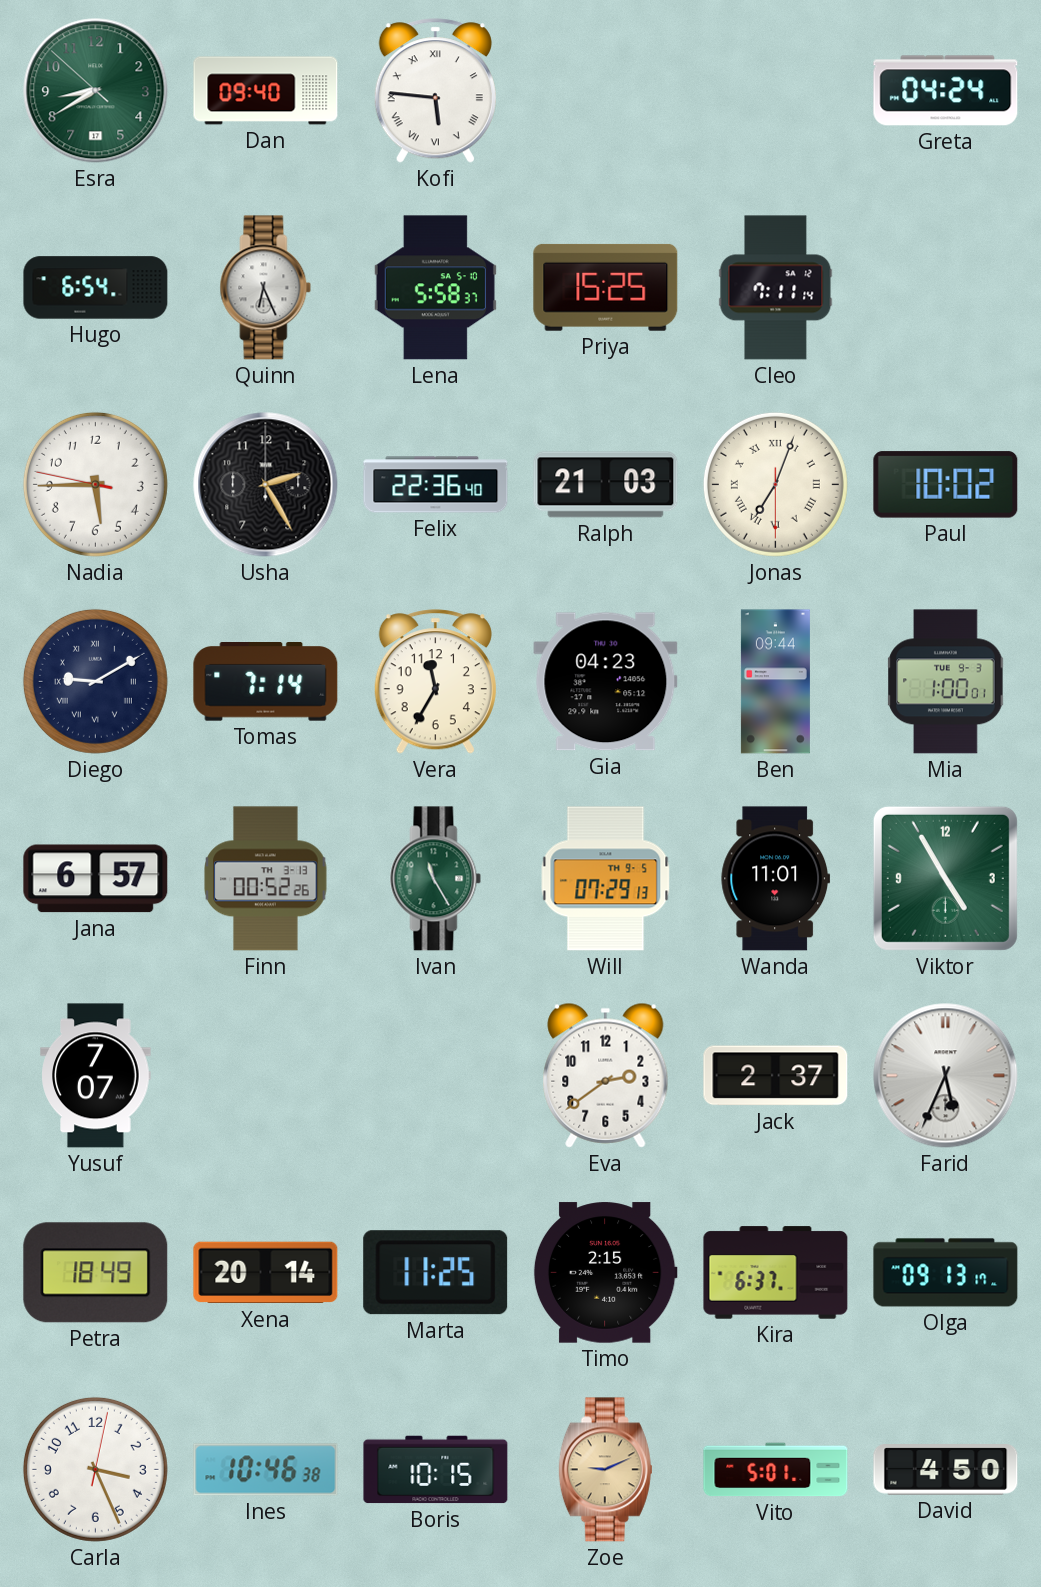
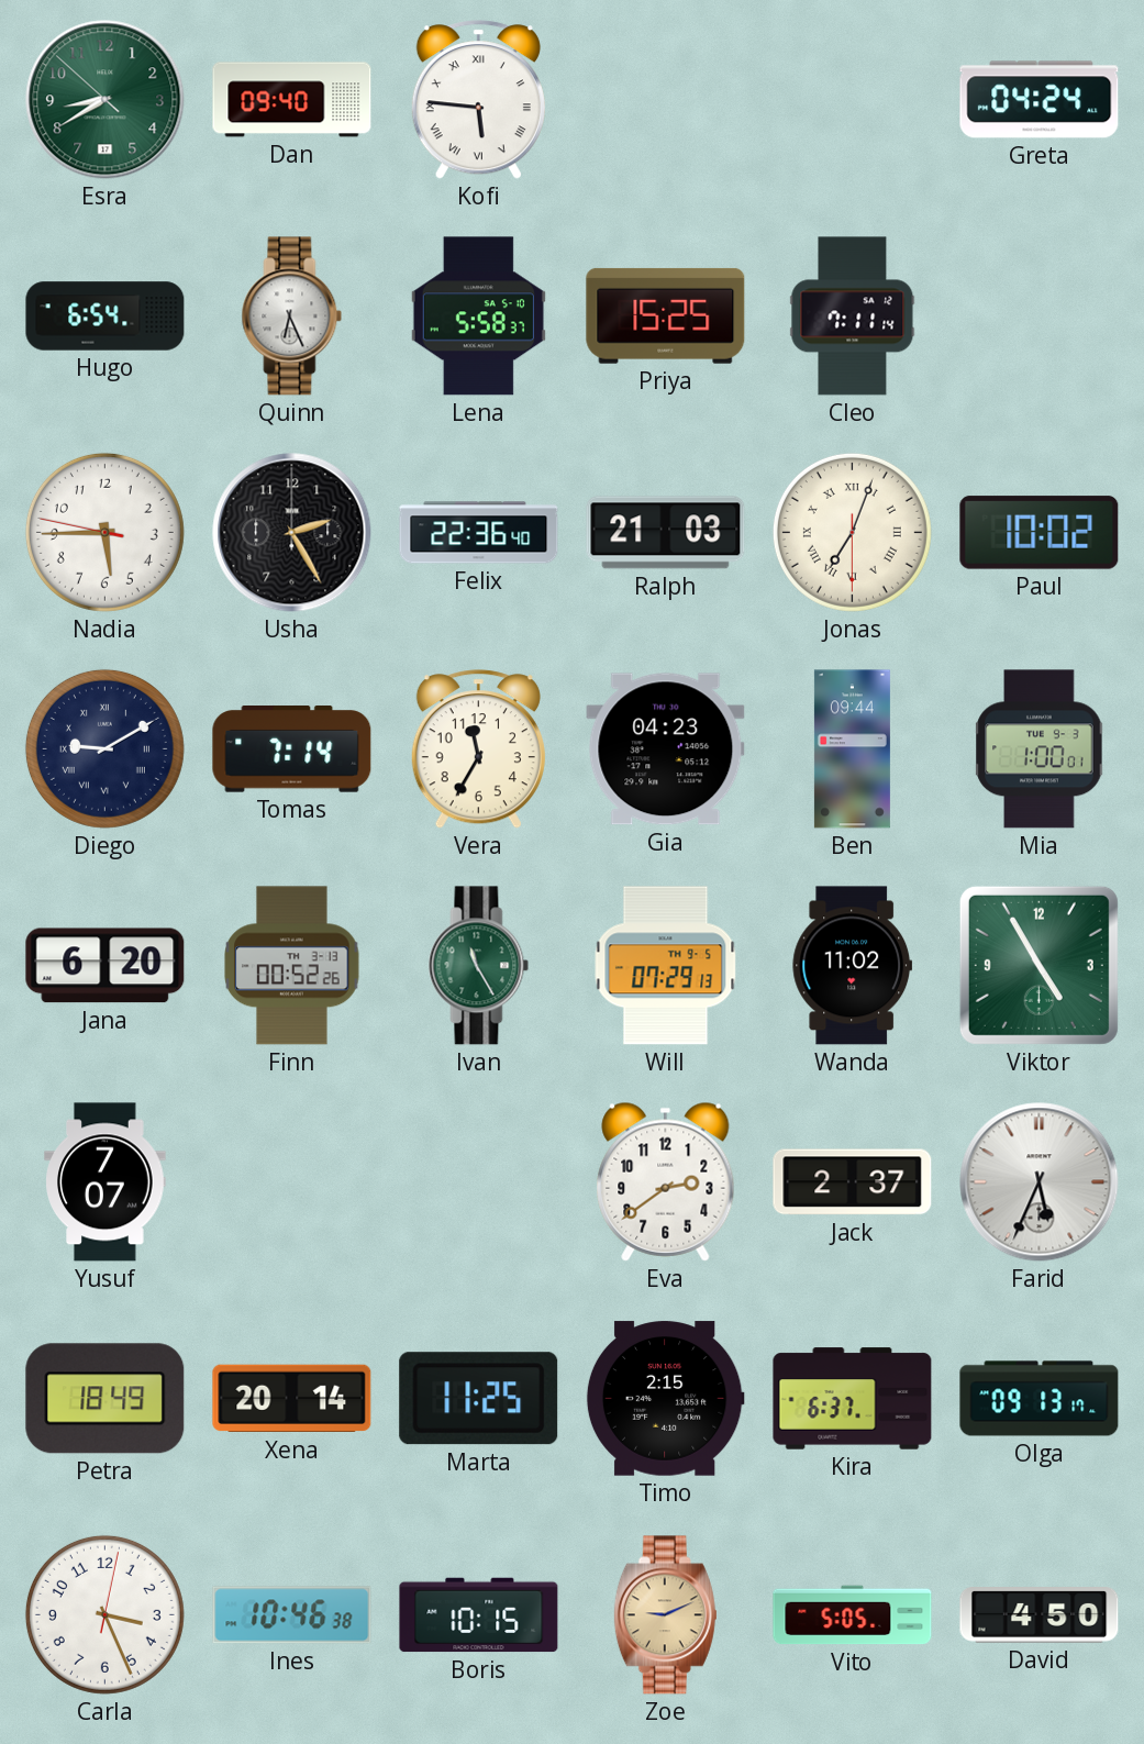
Jana: 6:57 -> 6:20
Wanda: 11:01 -> 11:02
Vito: 5:01 -> 5:05
